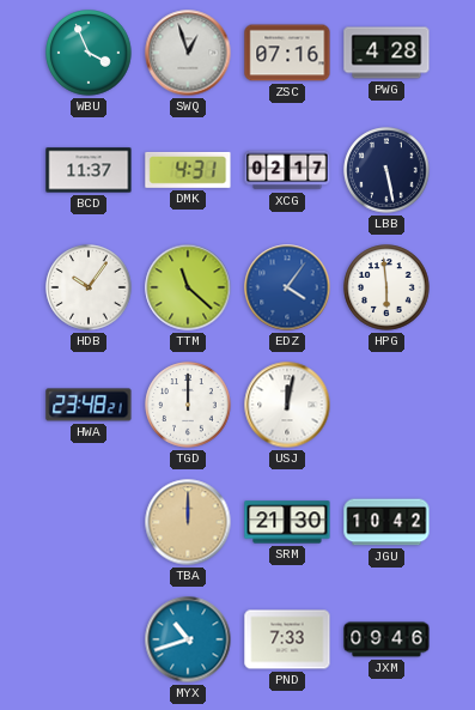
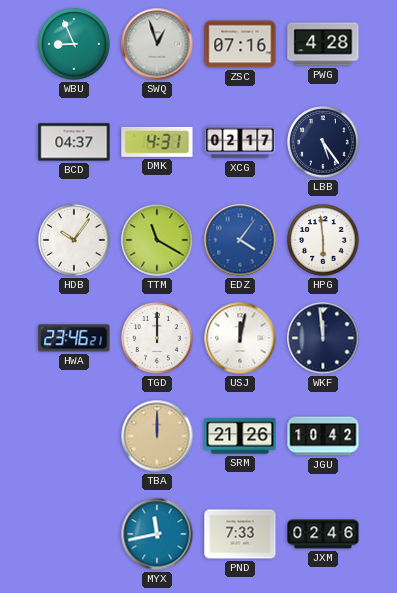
WBU: 3:56 -> 8:56
BCD: 11:37 -> 04:37
LBB: 5:28 -> 5:24
TTM: 11:22 -> 11:20
HWA: 23:48 -> 23:46
WKF: none -> 11:59
SRM: 21:30 -> 21:26
MYX: 10:42 -> 11:43
JXM: 09:46 -> 02:46
